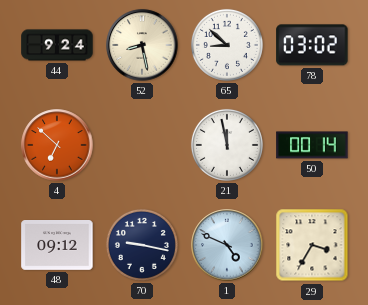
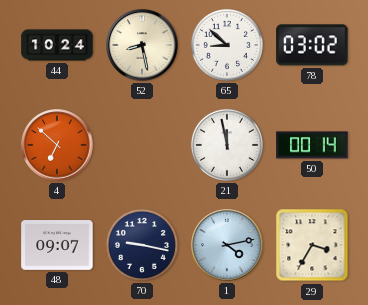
44: 9:24 -> 10:24
48: 09:12 -> 09:07
1: 4:49 -> 4:13
